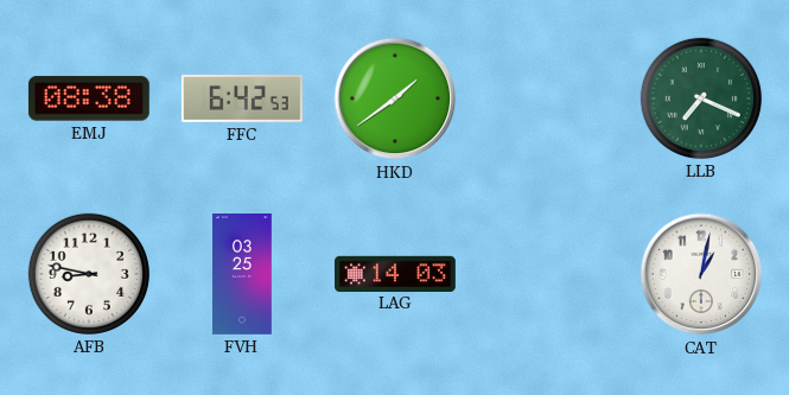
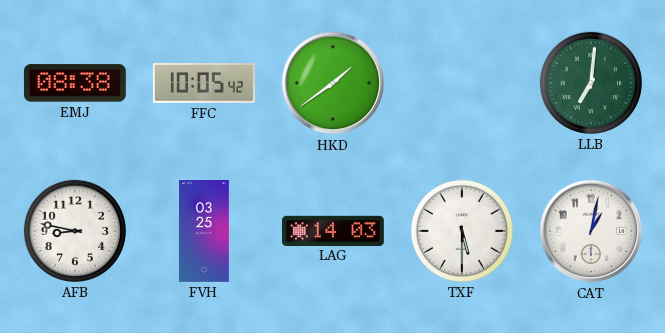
FFC: 6:42 -> 10:05
LLB: 7:19 -> 7:01
TXF: none -> 5:30
